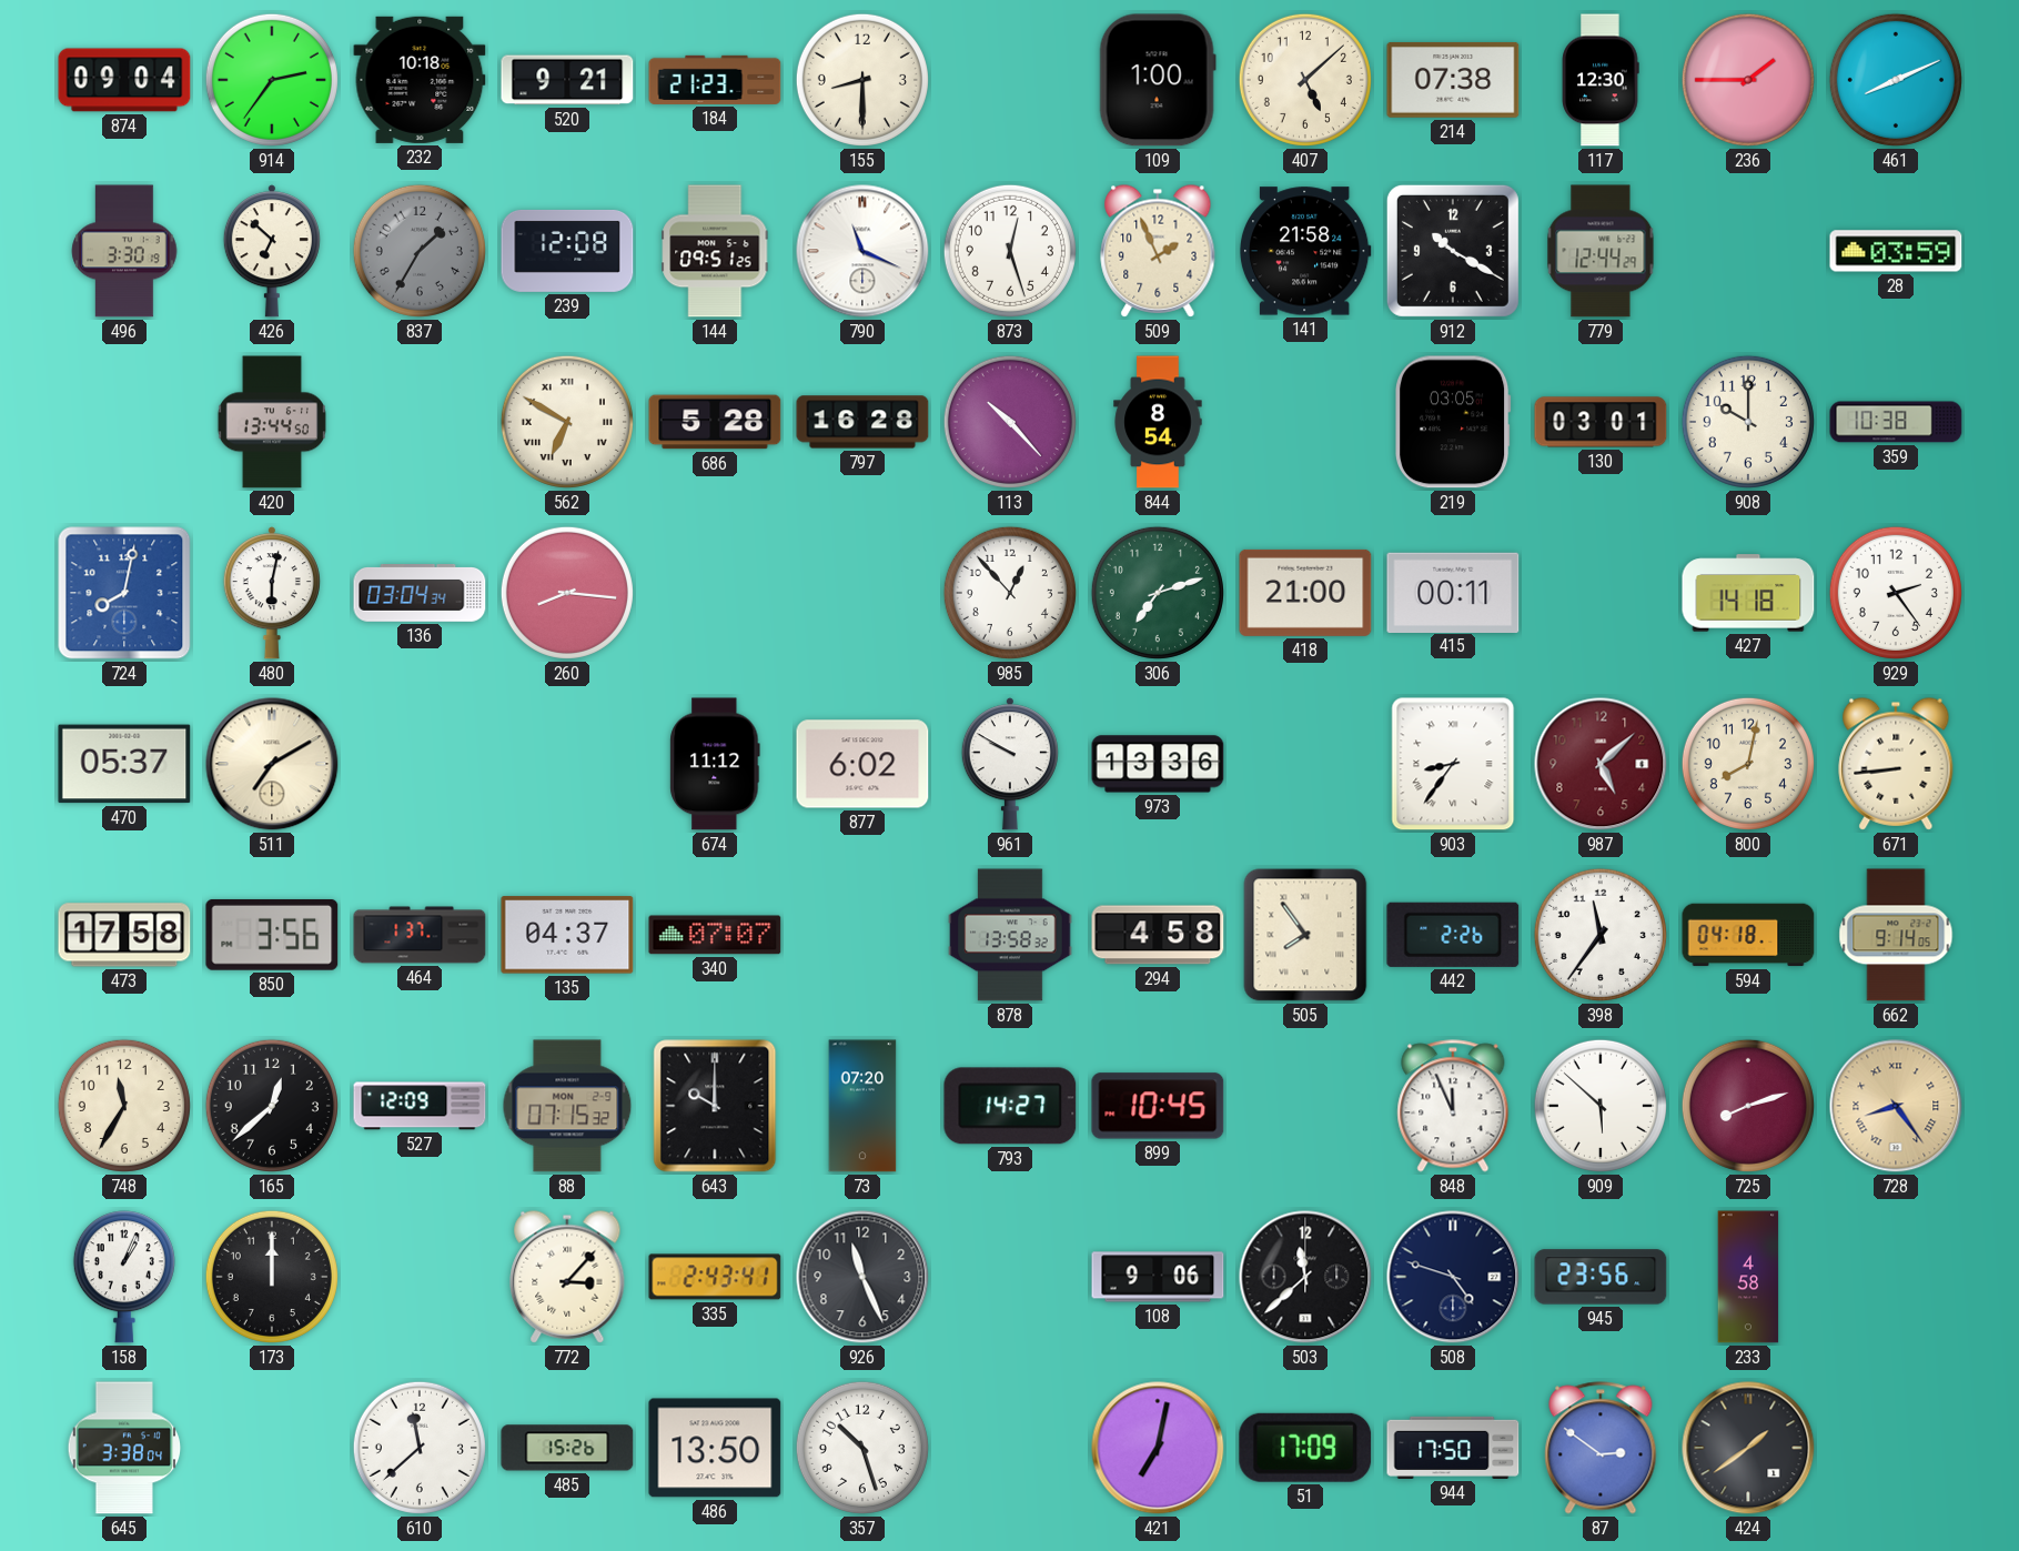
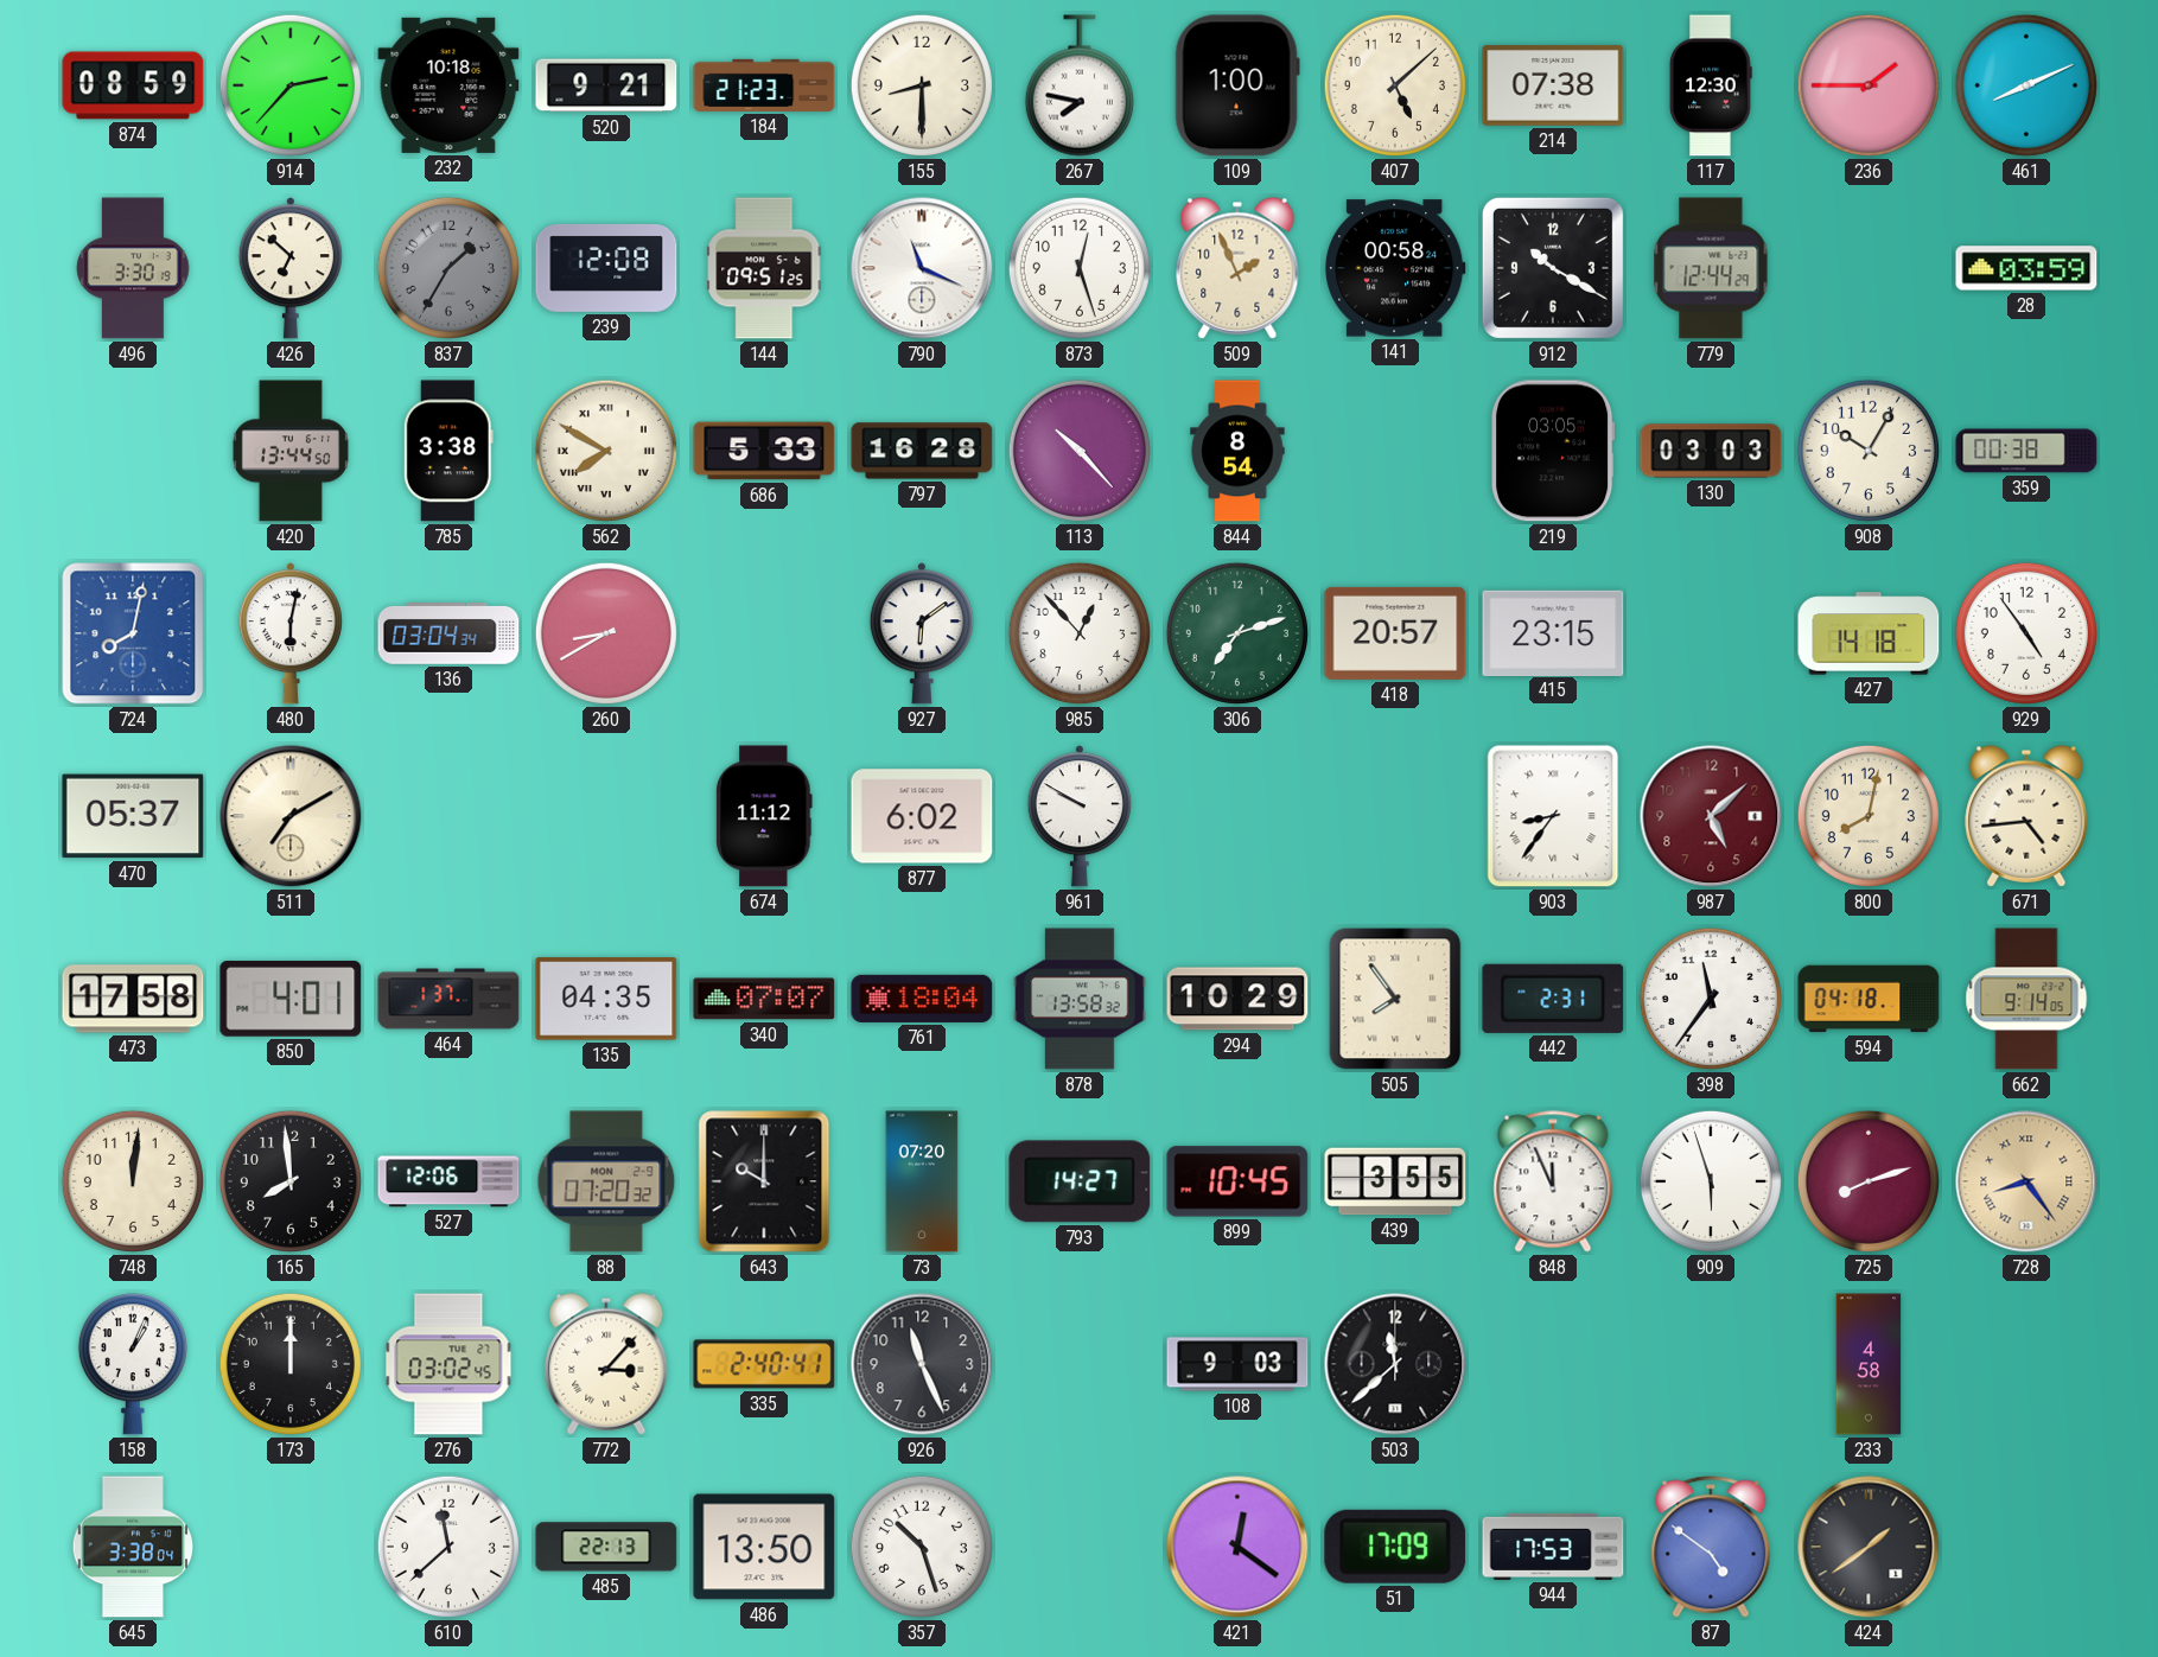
874: 09:04 -> 08:59
914: 2:36 -> 2:37
267: none -> 7:47
141: 21:58 -> 00:58
785: none -> 3:38
562: 6:50 -> 7:50
686: 5:28 -> 5:33
130: 03:01 -> 03:03
908: 10:00 -> 10:05
359: 10:38 -> 00:38
260: 8:16 -> 8:40
927: none -> 6:09
418: 21:00 -> 20:57
415: 00:11 -> 23:15
929: 2:24 -> 4:54
973: 13:36 -> none
671: 8:44 -> 4:44
850: 3:56 -> 4:01
135: 04:37 -> 04:35
761: none -> 18:04
294: 4:58 -> 10:29
442: 2:26 -> 2:31
748: 11:35 -> 12:01
165: 12:38 -> 7:59
527: 12:09 -> 12:06
88: 07:15 -> 07:20
439: none -> 3:55
909: 5:52 -> 5:57
276: none -> 03:02
335: 2:43 -> 2:40
108: 9:06 -> 9:03
508: 4:48 -> none
945: 23:56 -> none
485: 15:26 -> 22:13
421: 7:02 -> 12:21
944: 17:50 -> 17:53
87: 2:51 -> 4:51
